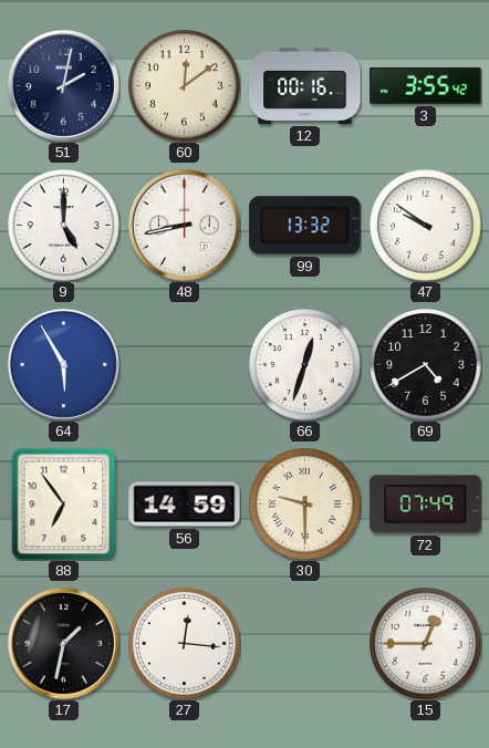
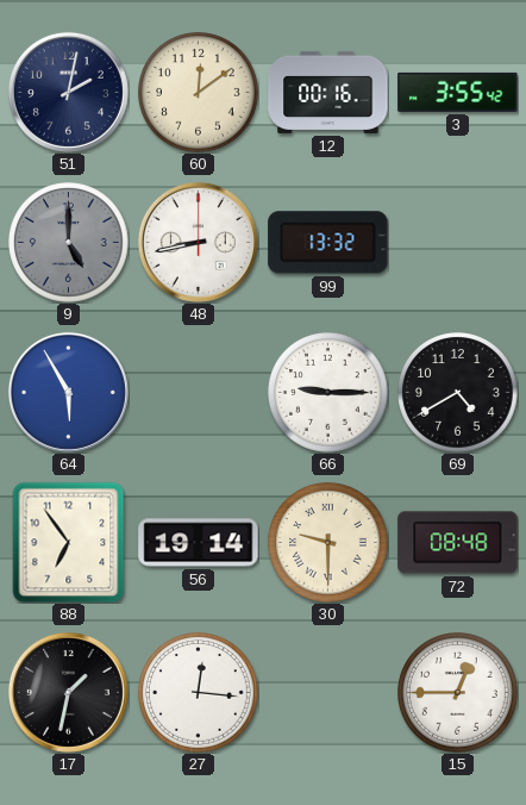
9 dial: white -> grey
47: 9:51 -> none
66: 12:33 -> 9:15
56: 14:59 -> 19:14
72: 07:49 -> 08:48
